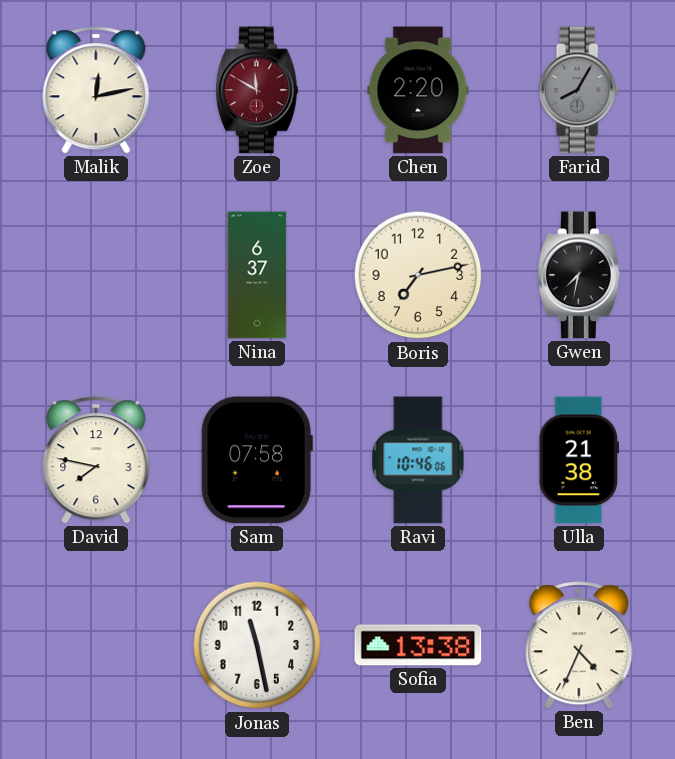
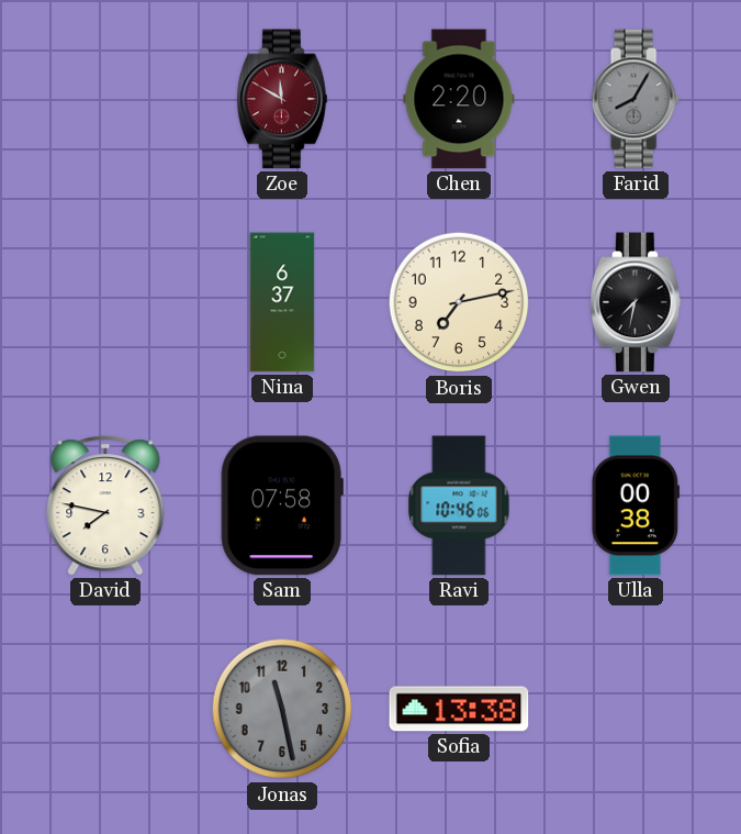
Malik: 12:13 -> none
Ulla: 21:38 -> 00:38
Jonas dial: white -> grey
Ben: 4:34 -> none
